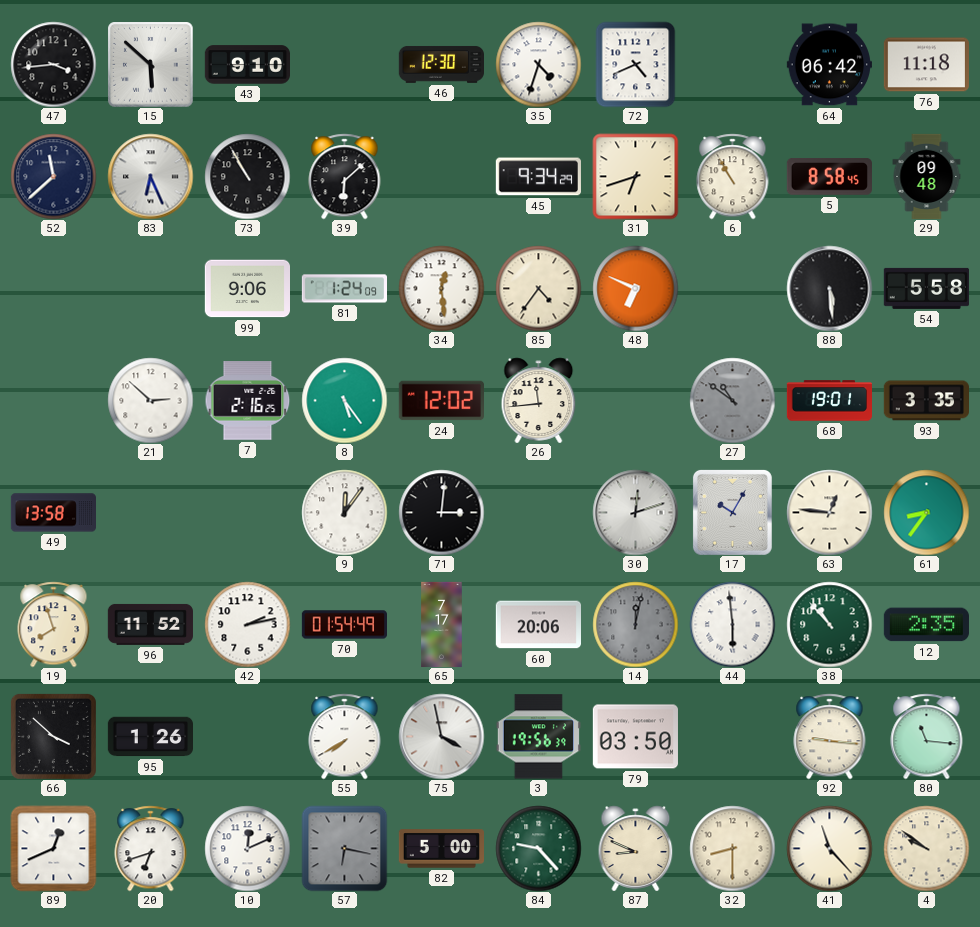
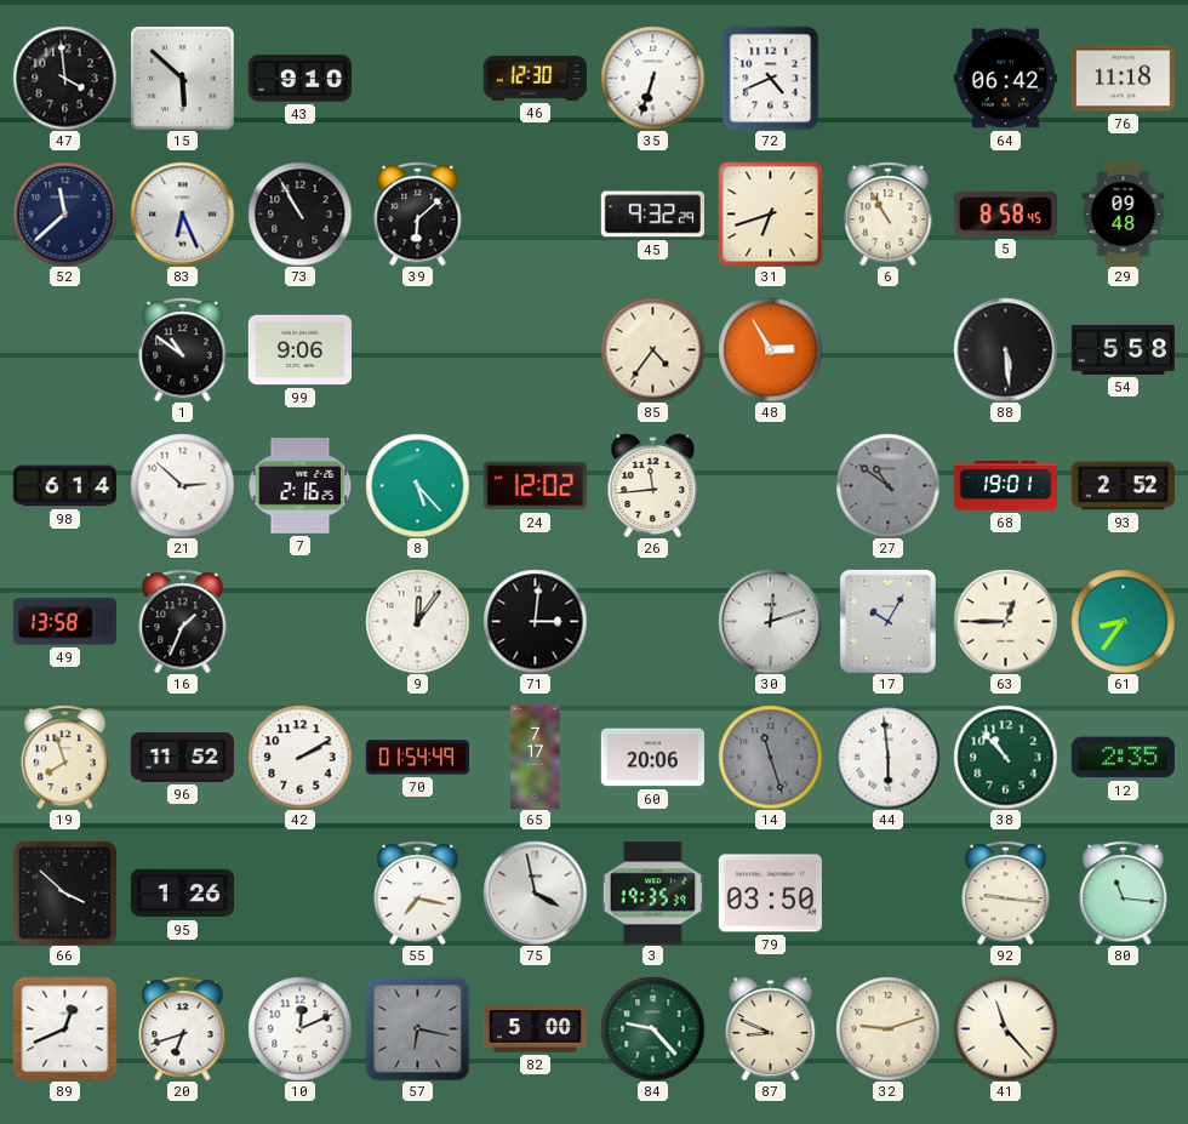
47: 3:44 -> 3:59
35: 4:33 -> 6:33
45: 9:34 -> 9:32
1: none -> 10:51
81: 1:24 -> none
34: 12:29 -> none
48: 6:49 -> 2:55
98: none -> 6:14
8: 5:24 -> 5:23
93: 3:35 -> 2:52
16: none -> 1:34
63: 12:46 -> 12:45
42: 2:13 -> 2:10
14: 12:02 -> 11:27
55: 7:40 -> 7:17
3: 19:56 -> 19:35
32: 8:30 -> 9:12
4: 9:51 -> none
